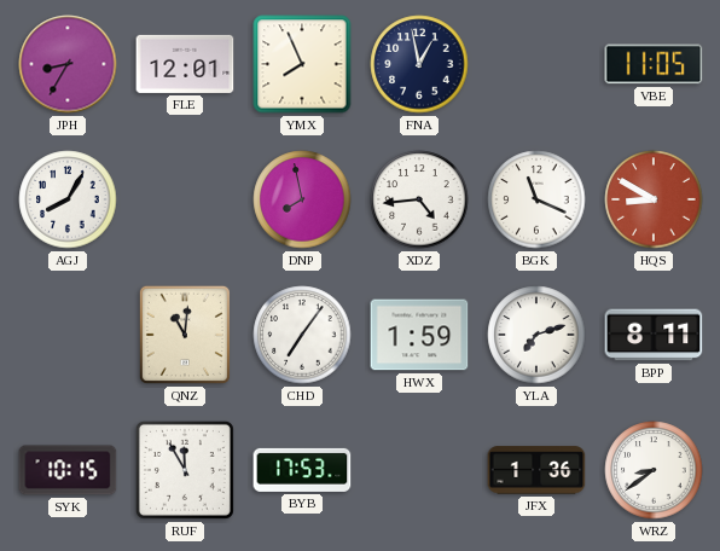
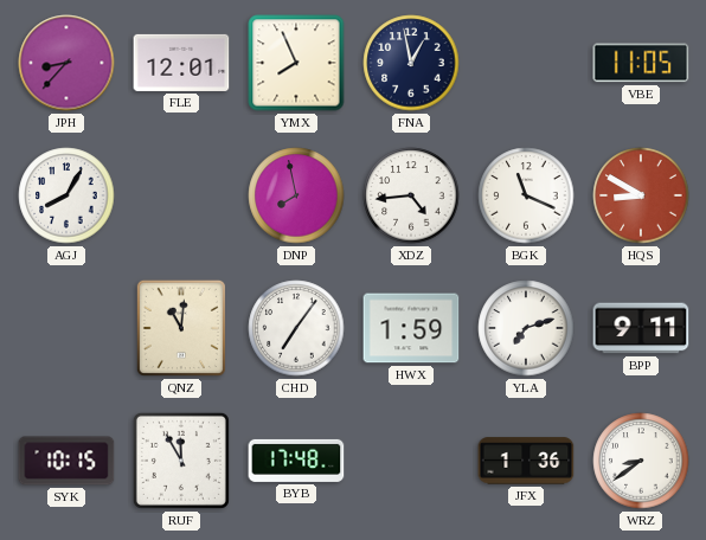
JPH: 8:35 -> 8:37
BPP: 8:11 -> 9:11
BYB: 17:53 -> 17:48
